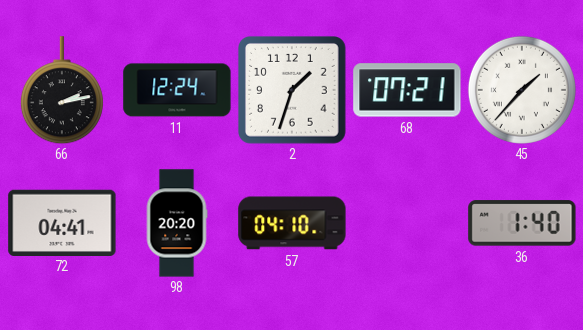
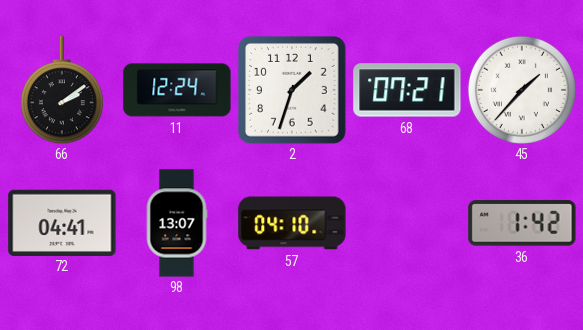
66: 2:13 -> 2:09
98: 20:20 -> 13:07
36: 1:40 -> 1:42
